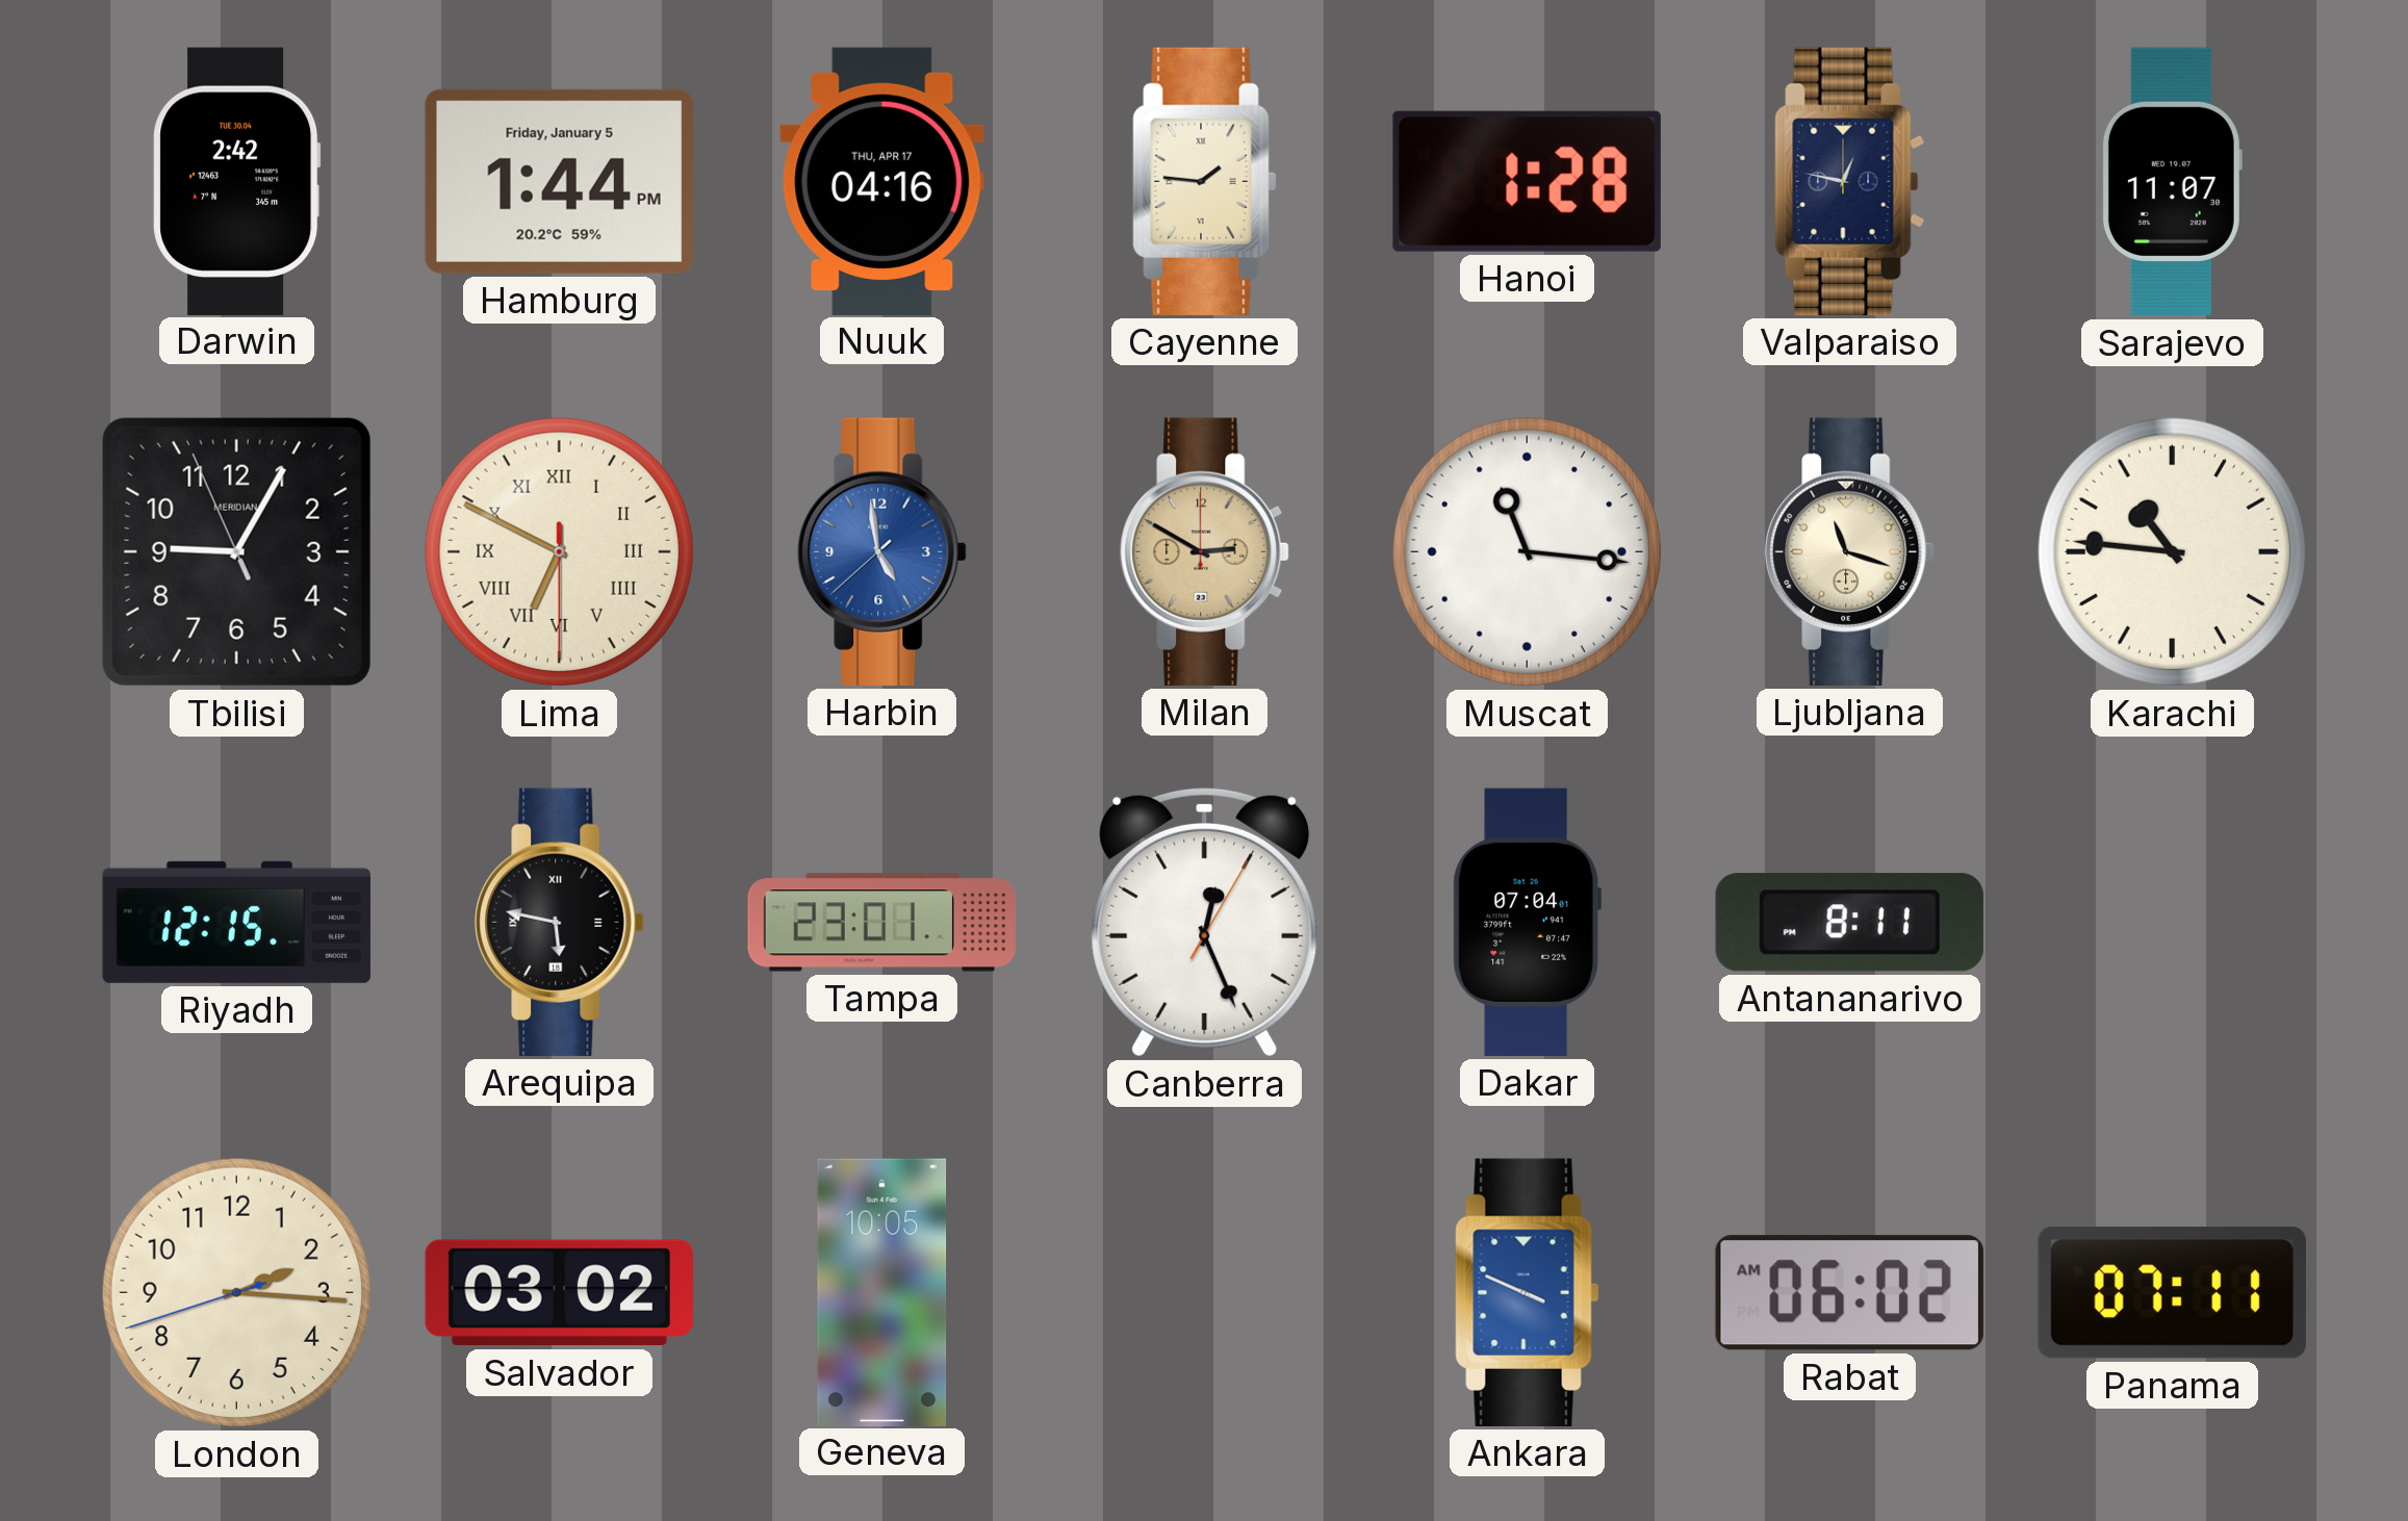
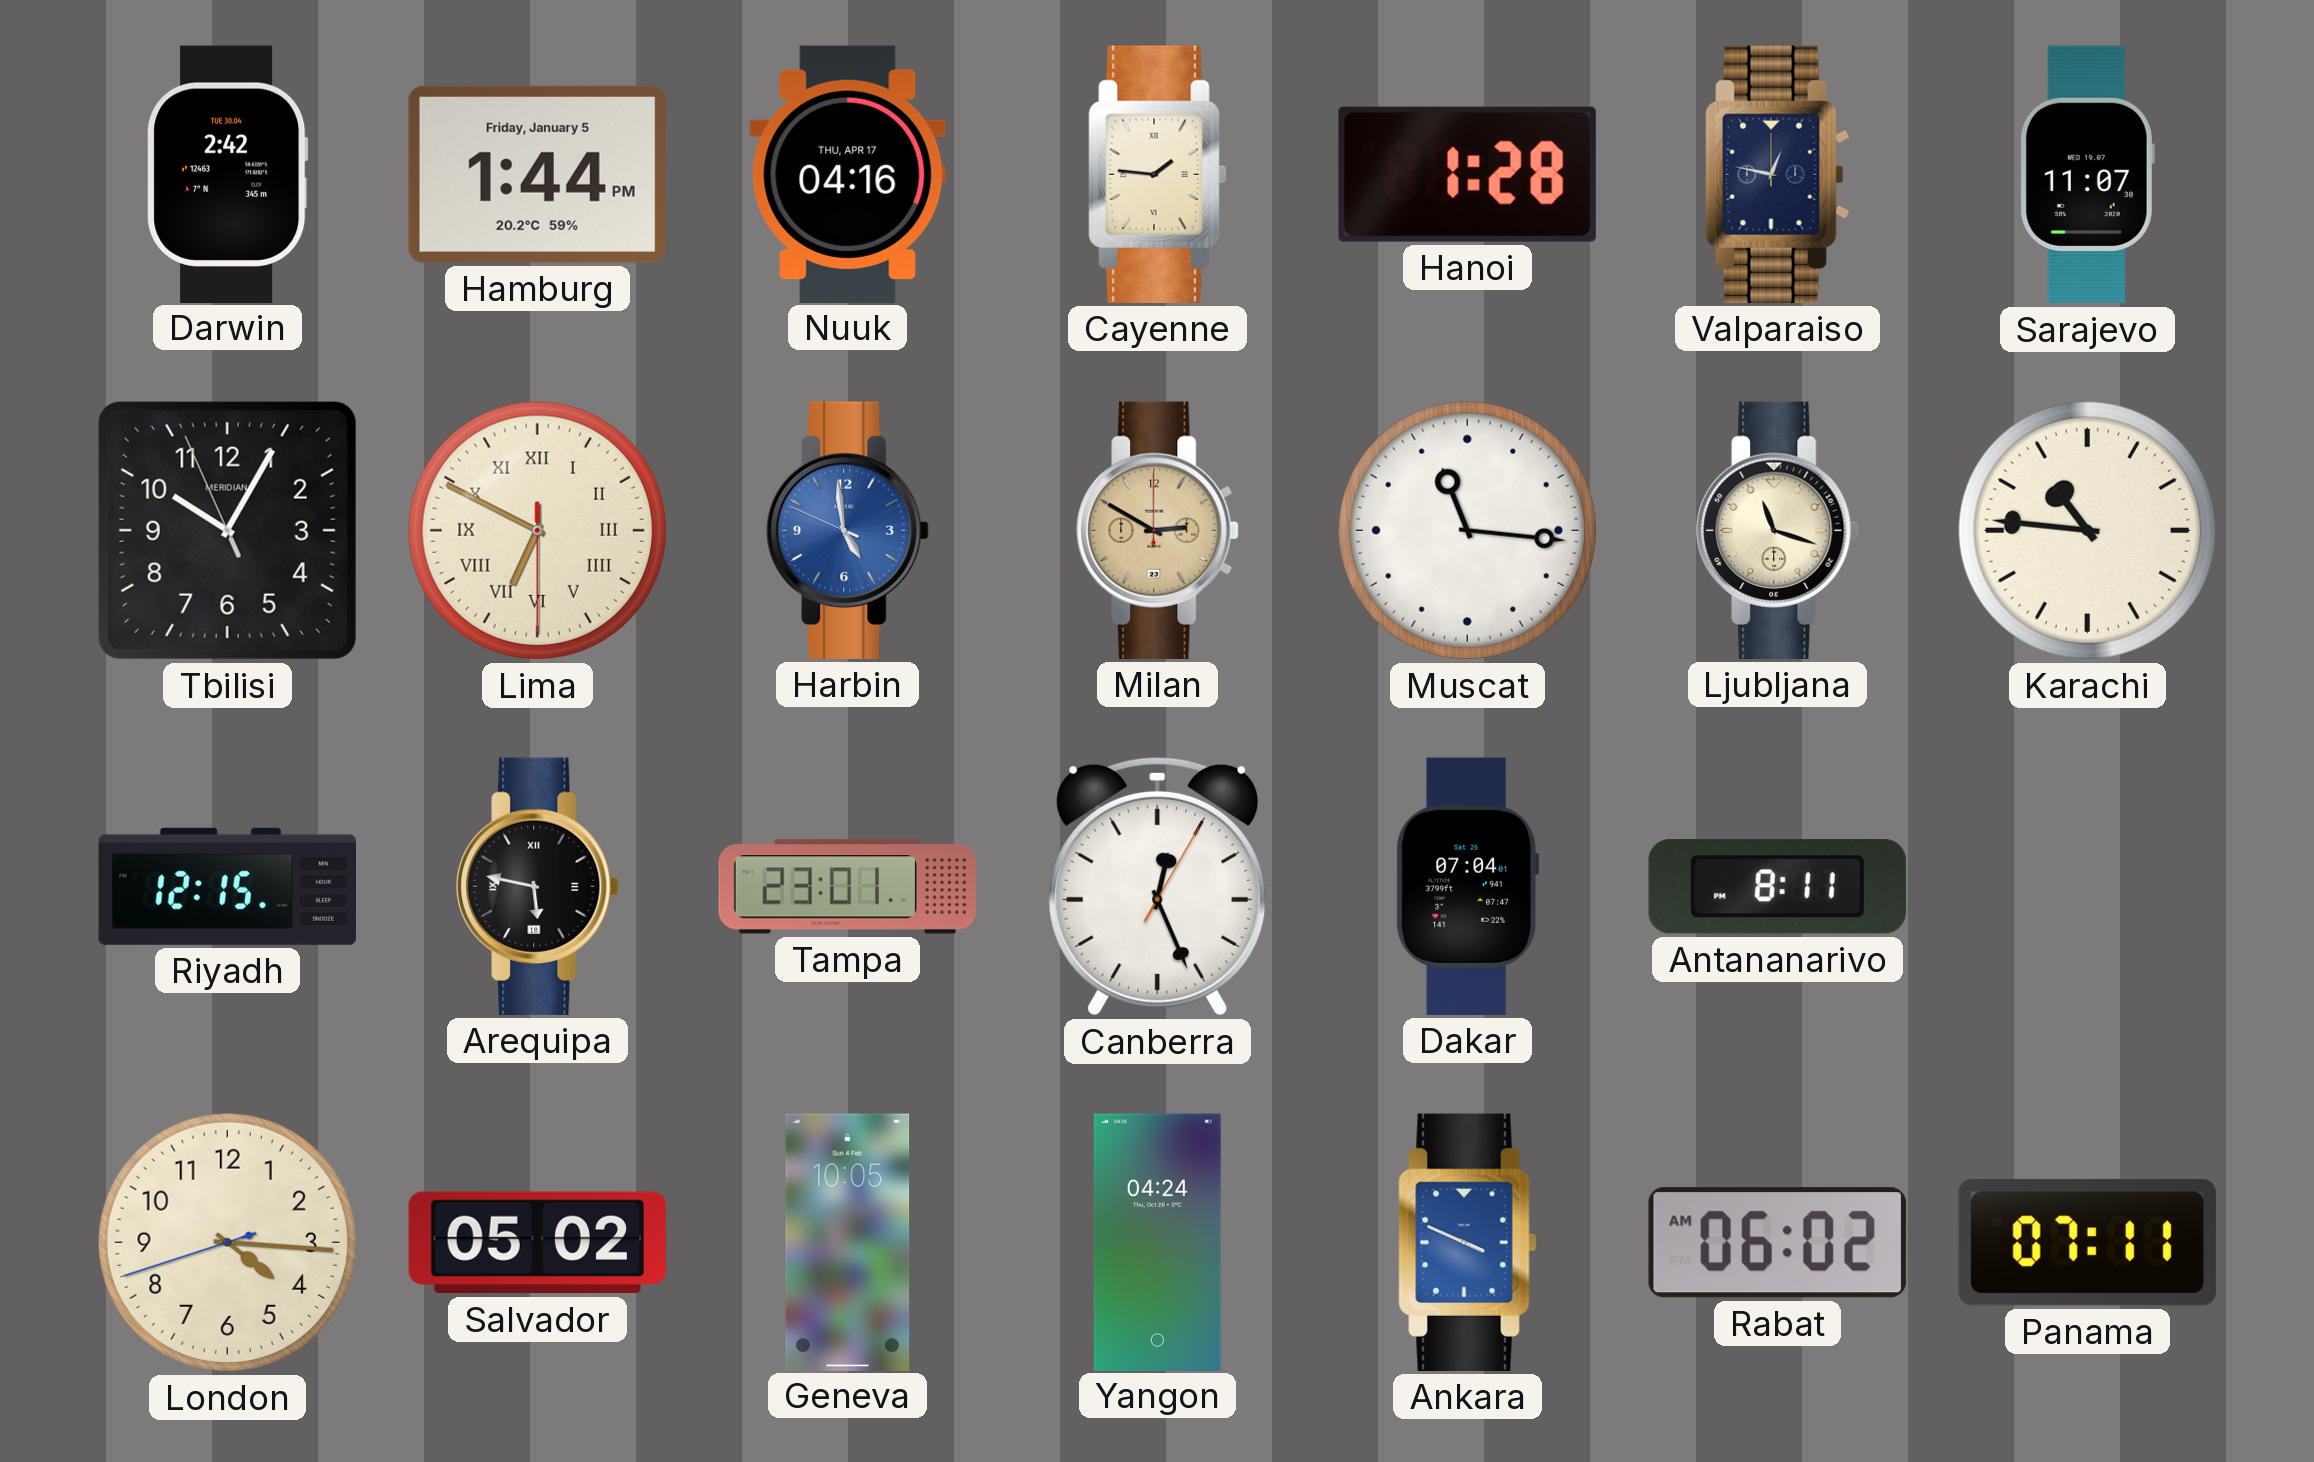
Tbilisi: 9:04 -> 10:04
Harbin: 4:58:38 -> 4:58:49
London: 2:15 -> 4:15
Salvador: 03:02 -> 05:02
Yangon: none -> 04:24
